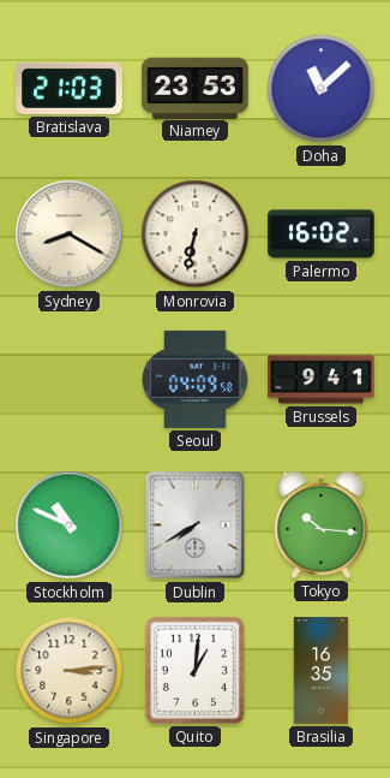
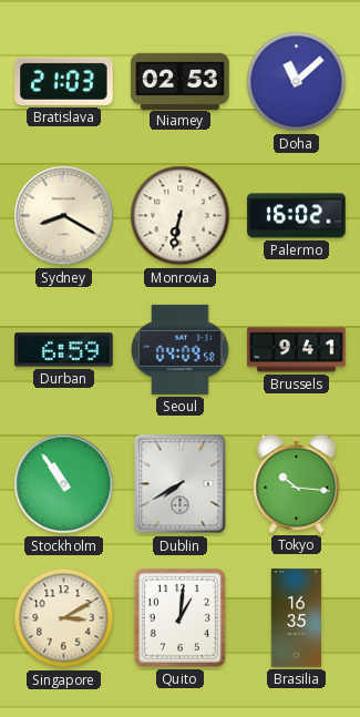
Niamey: 23:53 -> 02:53
Durban: none -> 6:59
Stockholm: 10:49 -> 10:54
Singapore: 3:14 -> 3:10
